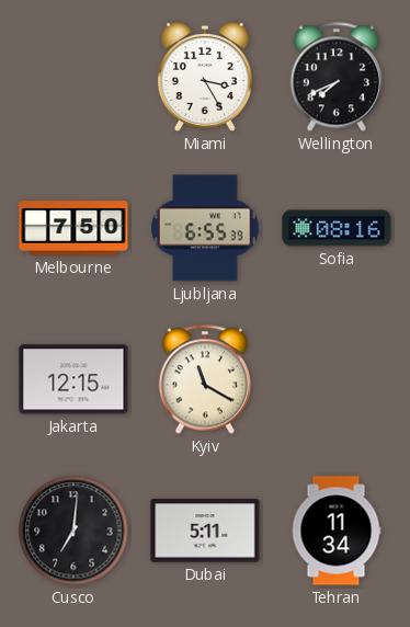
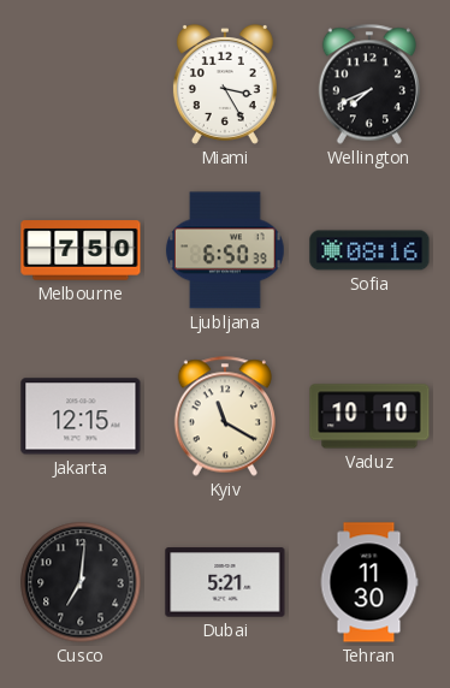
Ljubljana: 6:55 -> 6:50
Vaduz: none -> 10:10
Dubai: 5:11 -> 5:21
Tehran: 11:34 -> 11:30
